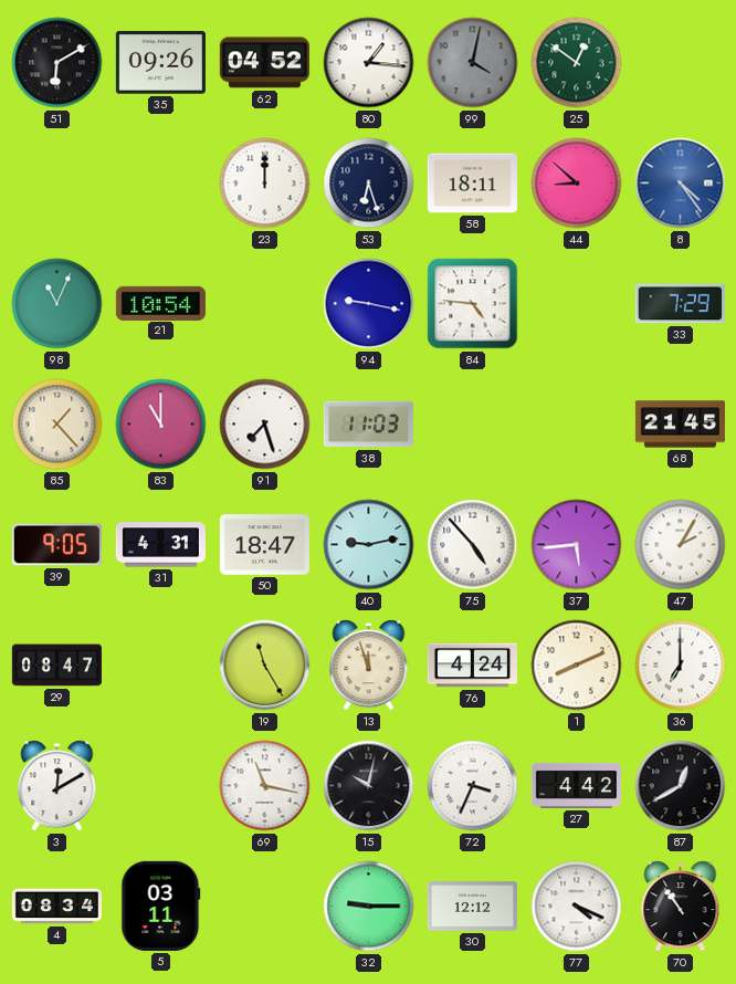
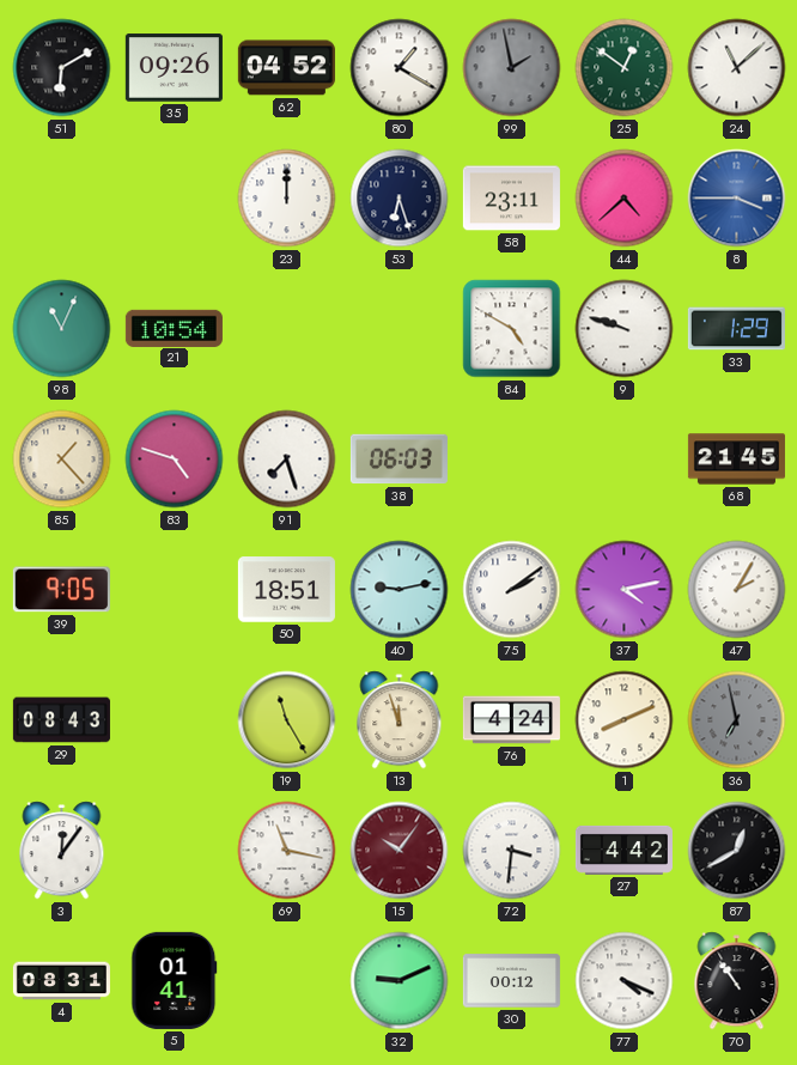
80: 1:16 -> 1:20
99: 4:02 -> 1:58
24: none -> 11:08
58: 18:11 -> 23:11
44: 8:52 -> 4:38
8: 4:24 -> 3:45
94: 9:17 -> none
84: 4:46 -> 4:50
9: none -> 9:48
33: 7:29 -> 1:29
83: 11:00 -> 4:48
38: 11:03 -> 06:03
31: 4:31 -> none
50: 18:47 -> 18:51
75: 4:53 -> 2:09
37: 5:44 -> 4:13
29: 08:47 -> 08:43
36: 7:00 -> 6:58
36 dial: white -> grey
3: 12:10 -> 12:06
15: 10:02 -> 10:06
15 dial: black -> burgundy
72: 3:34 -> 3:31
4: 08:34 -> 08:31
5: 03:11 -> 01:41
32: 9:15 -> 9:11
30: 12:12 -> 00:12
